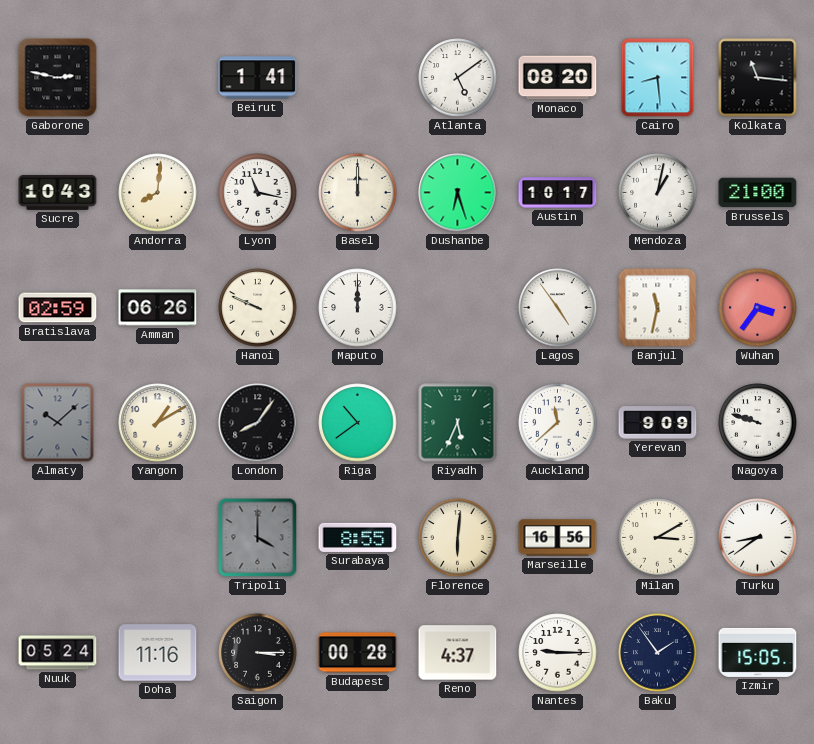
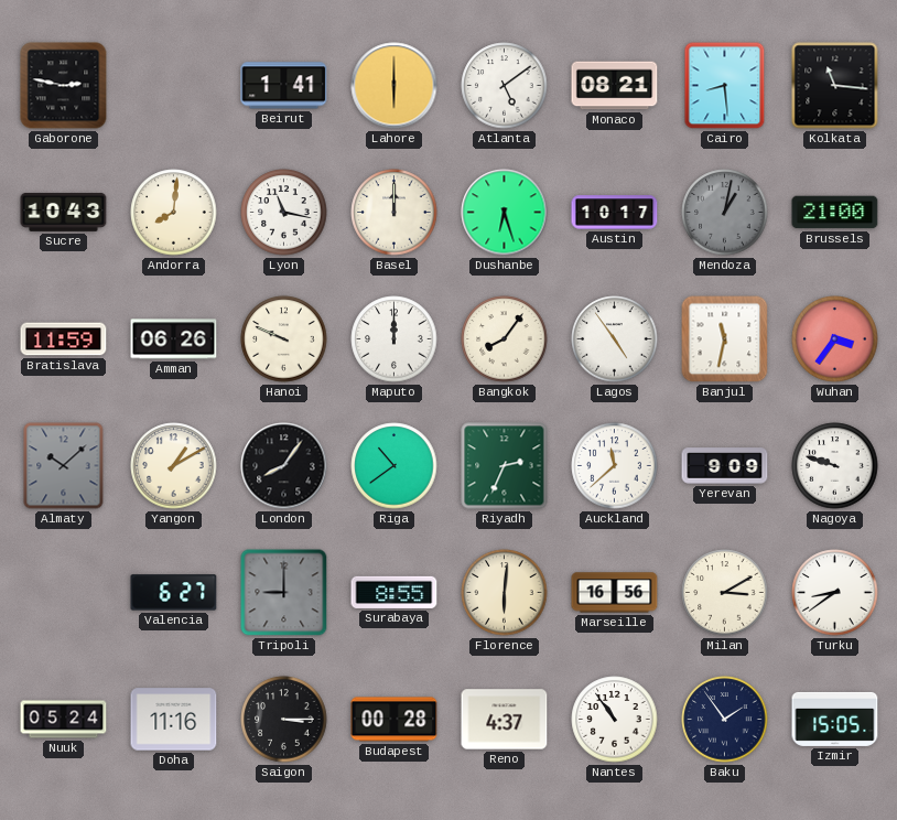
Lahore: none -> 6:00
Monaco: 08:20 -> 08:21
Mendoza dial: white -> grey
Bratislava: 02:59 -> 11:59
Bangkok: none -> 8:06
Riyadh: 5:34 -> 2:34
Valencia: none -> 6:27
Tripoli: 4:00 -> 9:00
Nantes: 9:15 -> 10:54
